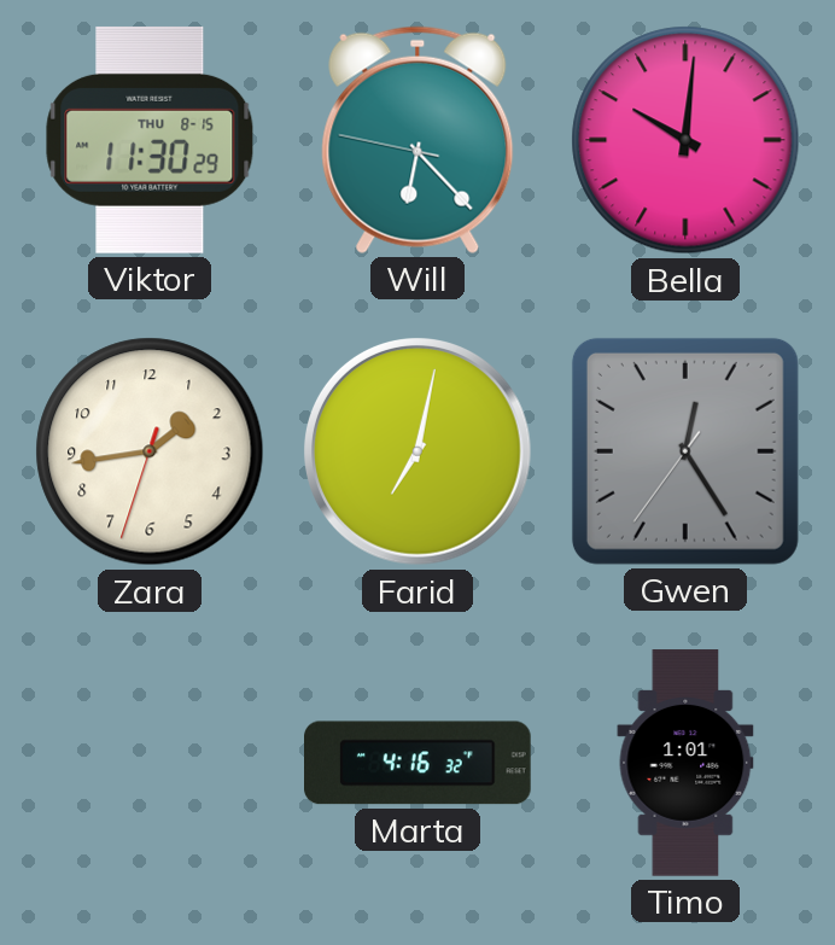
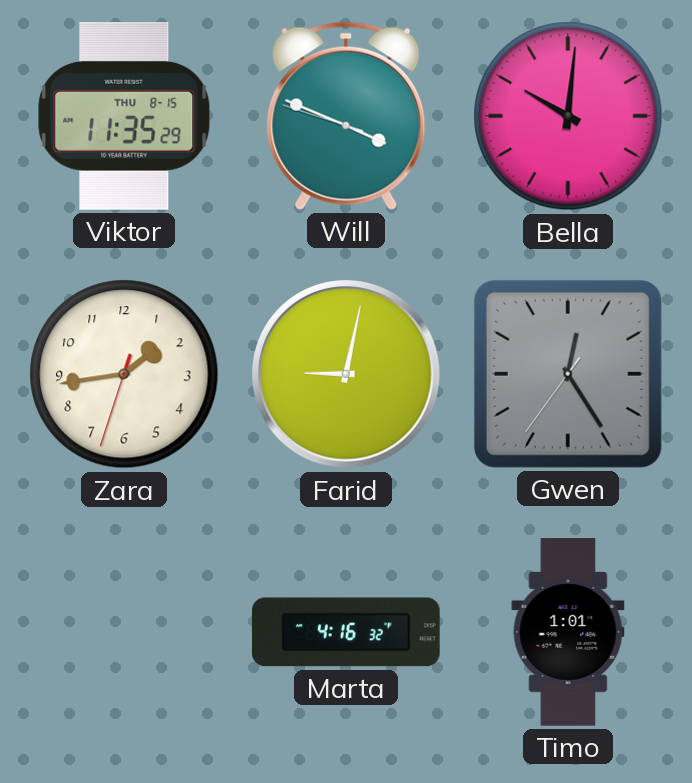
Viktor: 11:30 -> 11:35
Will: 6:22 -> 3:48
Farid: 7:02 -> 9:02
